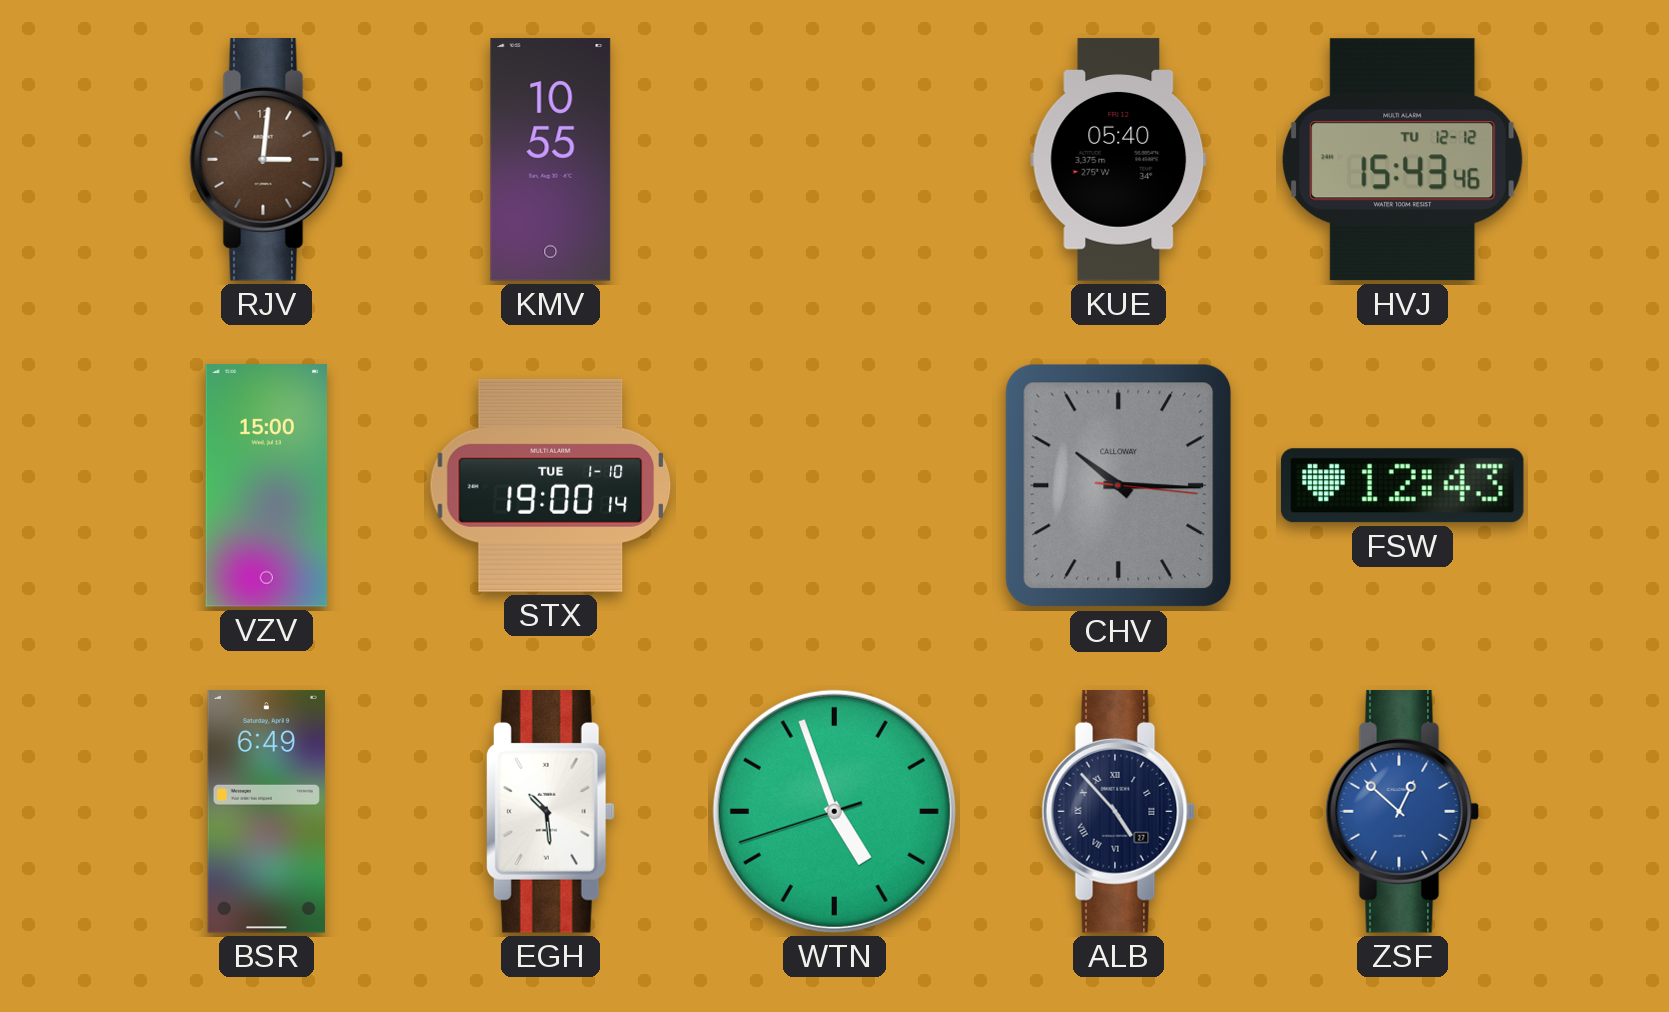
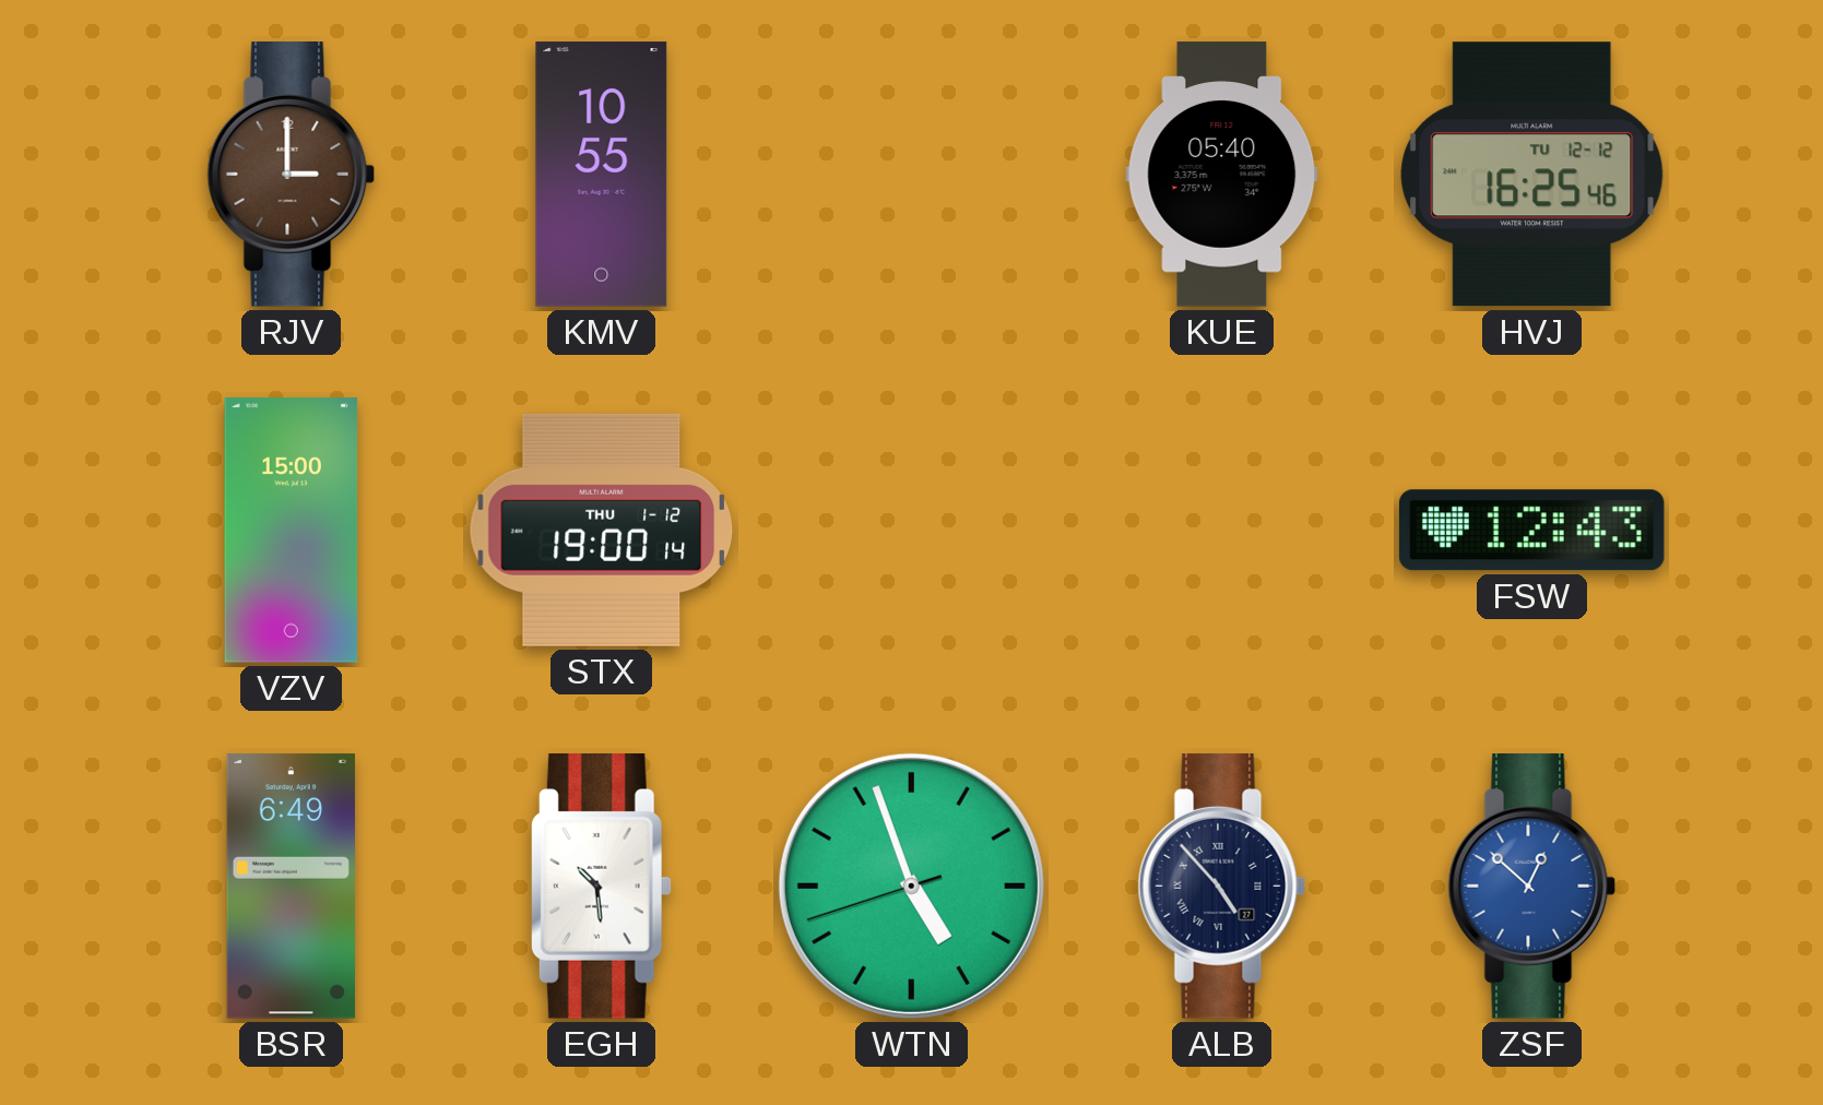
RJV: 3:01 -> 3:00
HVJ: 15:43 -> 16:25
STX date: TUE 1-10 -> THU 1-12
CHV: 10:15 -> none
